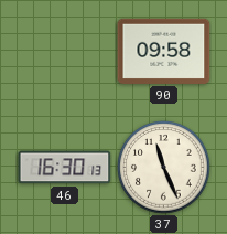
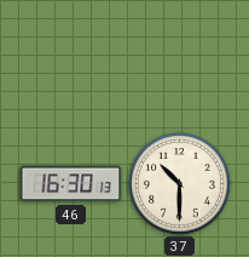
90: 09:58 -> none
37: 11:26 -> 10:30
